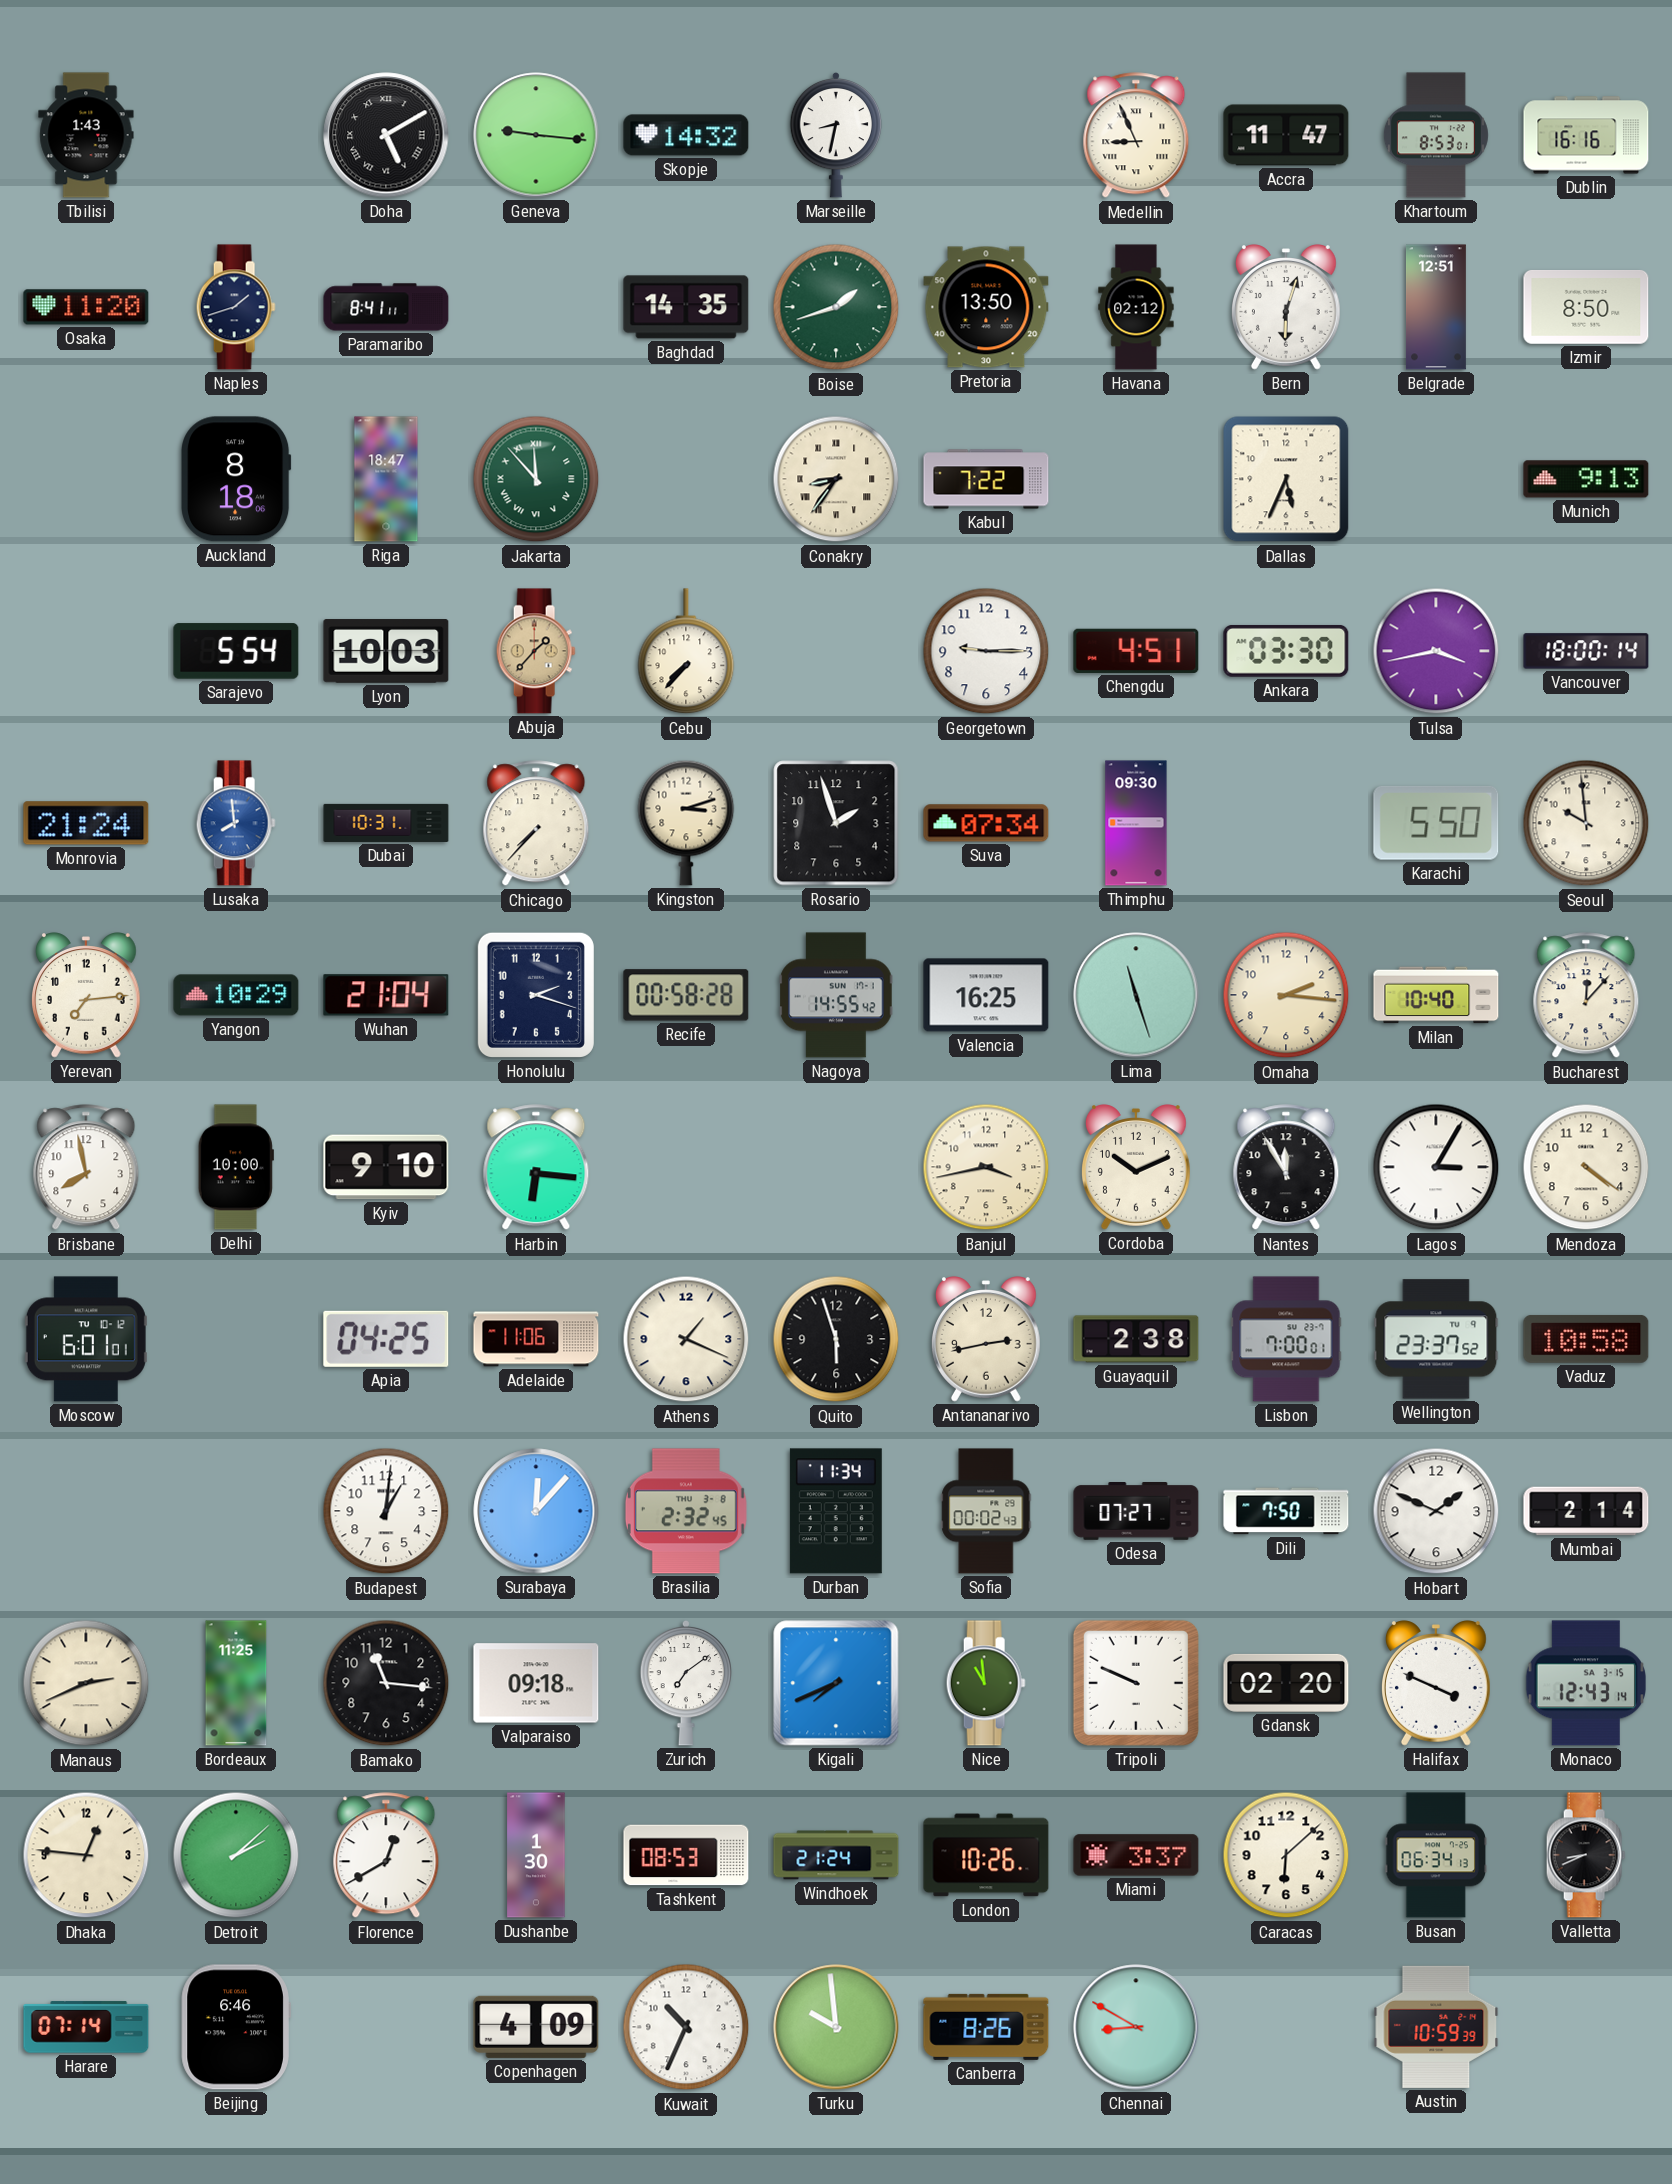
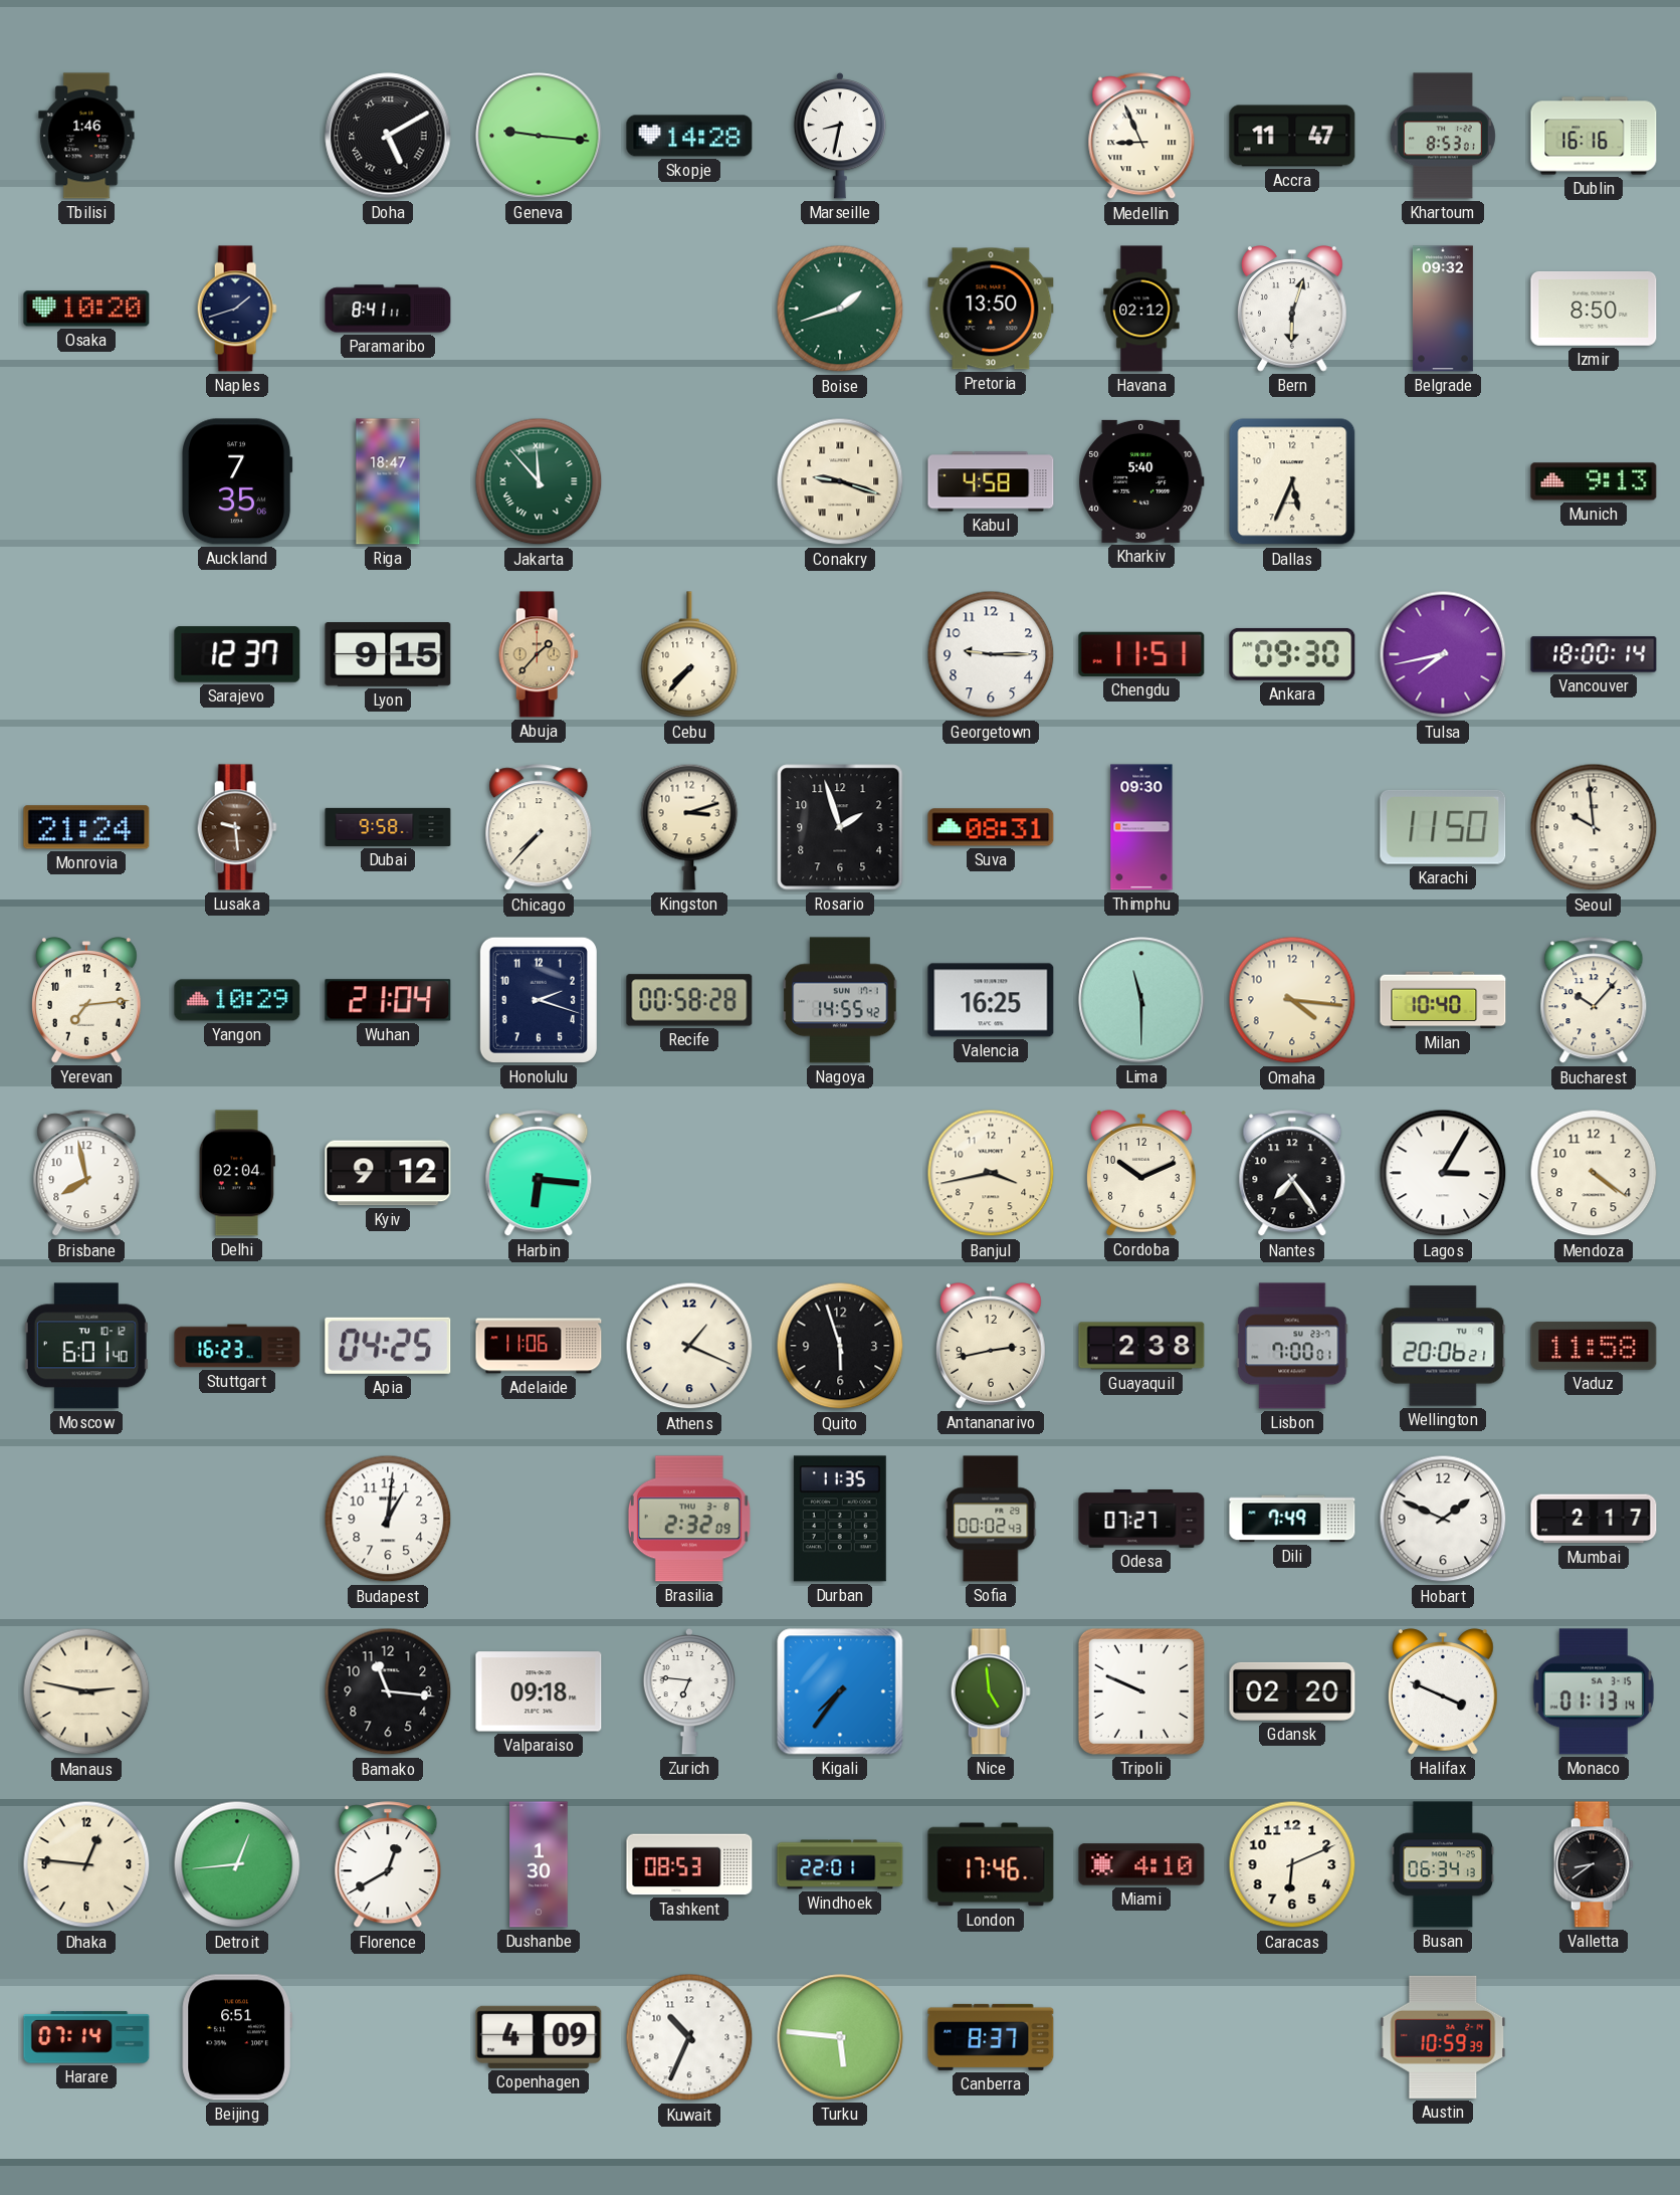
Tbilisi: 1:43 -> 1:46
Skopje: 14:32 -> 14:28
Osaka: 11:20 -> 10:20
Baghdad: 14:35 -> none
Belgrade: 12:51 -> 09:32
Auckland: 8:18 -> 7:35
Conakry: 8:36 -> 9:18
Kabul: 7:22 -> 4:58
Kharkiv: none -> 5:40
Sarajevo: 5:54 -> 12:37
Lyon: 10:03 -> 9:15
Chengdu: 4:51 -> 11:51
Ankara: 03:30 -> 09:30
Tulsa: 3:43 -> 7:43
Lusaka: 7:59 -> 9:29
Lusaka dial: blue -> brown
Dubai: 10:31 -> 9:58
Suva: 07:34 -> 08:31
Karachi: 5:50 -> 11:50
Lima: 11:27 -> 11:30
Omaha: 2:16 -> 4:16
Bucharest: 12:07 -> 10:07
Delhi: 10:00 -> 02:04
Kyiv: 9:10 -> 9:12
Nantes: 11:55 -> 7:24
Moscow: 6:01:01 -> 6:01:40
Stuttgart: none -> 16:23
Wellington: 23:37 -> 20:06
Vaduz: 10:58 -> 11:58
Surabaya: 12:07 -> none
Brasilia: 2:32:45 -> 2:32:09
Durban: 11:34 -> 11:35
Dili: 7:50 -> 7:49
Mumbai: 2:14 -> 2:17
Manaus: 2:41 -> 2:47
Bordeaux: 11:25 -> none
Zurich: 7:09 -> 6:46
Kigali: 7:41 -> 7:36
Nice: 10:59 -> 4:59
Monaco: 12:43 -> 01:13
Detroit: 2:08 -> 12:44
Windhoek: 21:24 -> 22:01
London: 10:26 -> 17:46
Miami: 3:37 -> 4:10
Caracas: 6:08 -> 6:11
Valletta: 8:41 -> 8:39
Beijing: 6:46 -> 6:51
Turku: 9:59 -> 5:46
Canberra: 8:26 -> 8:37
Chennai: 8:50 -> none
